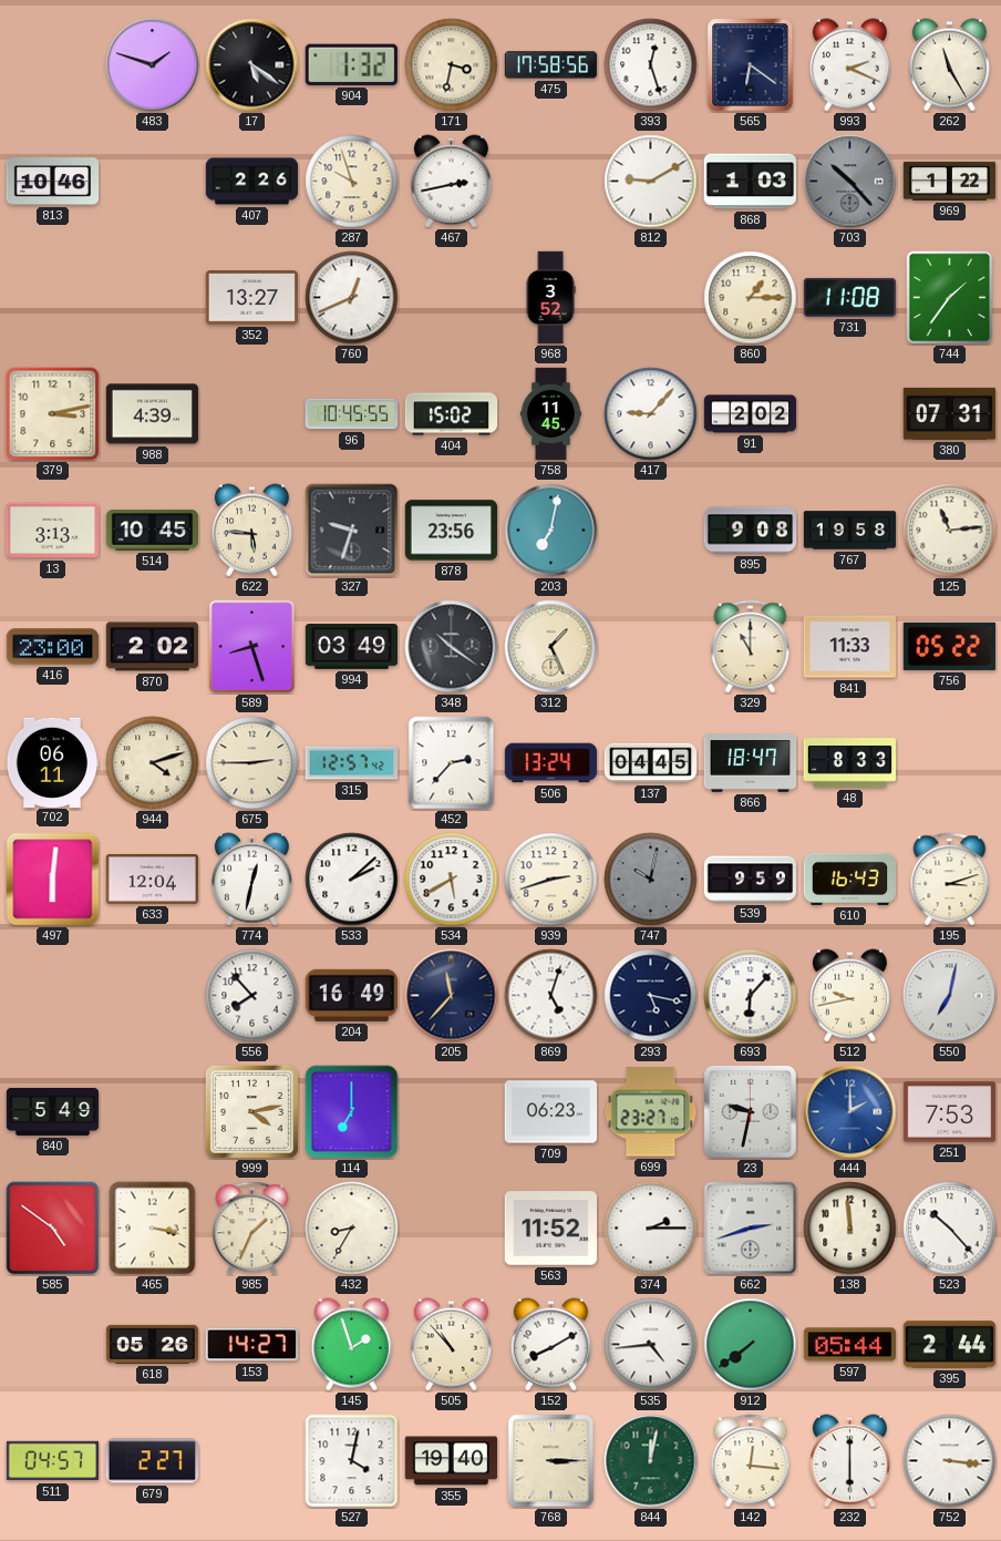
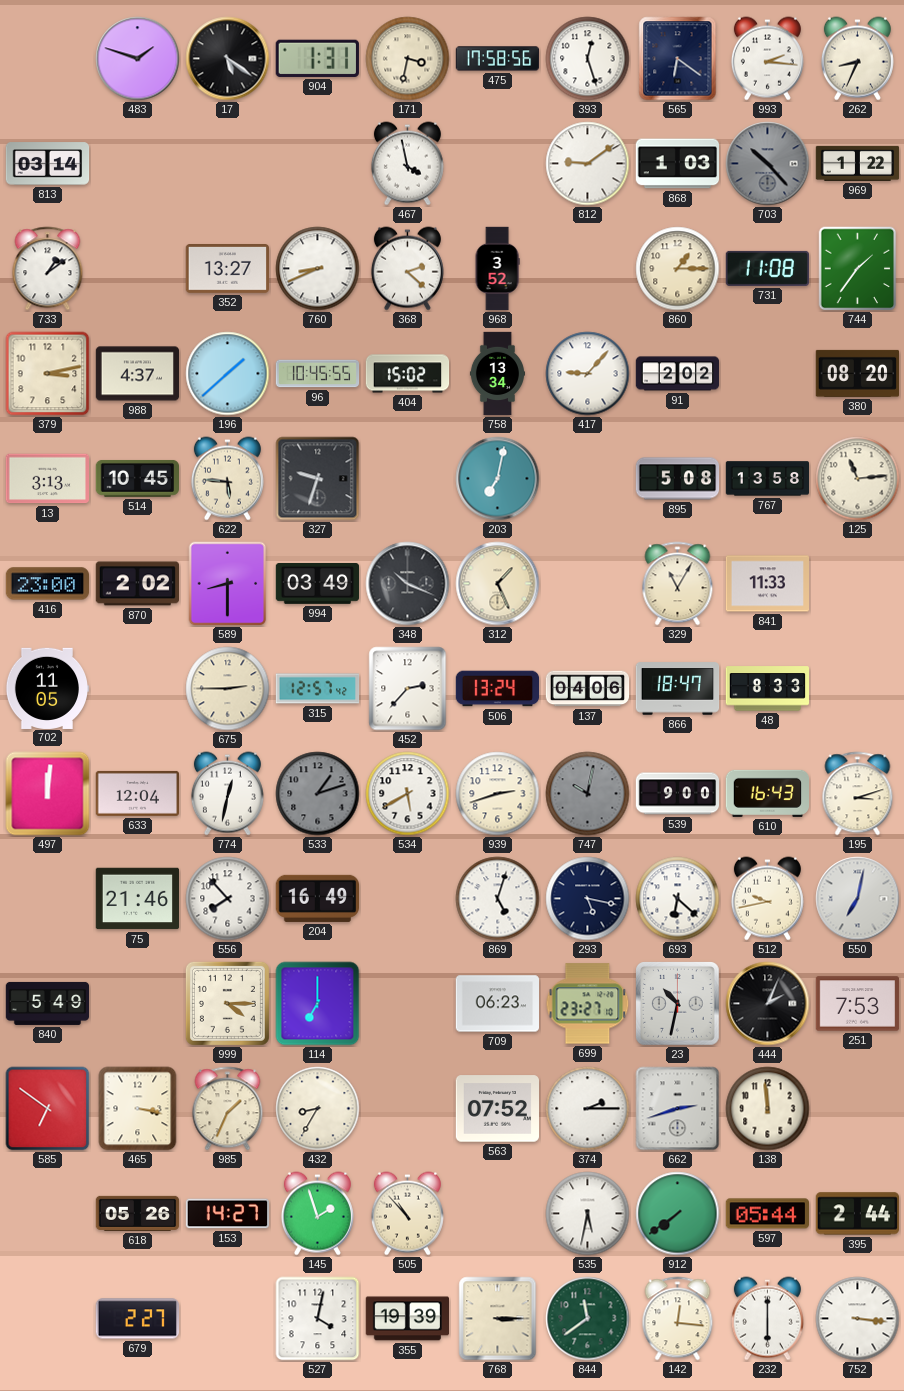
904: 1:32 -> 1:31
993: 2:19 -> 2:16
262: 11:25 -> 8:34
813: 10:46 -> 03:14
407: 2:26 -> none
287: 9:57 -> none
467: 2:43 -> 3:58
812: 9:10 -> 9:09
733: none -> 1:09
760: 12:41 -> 8:41
368: none -> 2:22
988: 4:39 -> 4:37
196: none -> 1:38
758: 11:45 -> 13:34
380: 07:31 -> 08:20
878: 23:56 -> none
895: 9:08 -> 5:08
767: 19:58 -> 13:58
589: 8:27 -> 8:30
348: 10:21 -> 10:19
329: 11:00 -> 11:05
756: 05:22 -> none
702: 06:11 -> 11:05
944: 4:12 -> none
137: 04:45 -> 04:06
497: 6:01 -> 12:01
533: 2:08 -> 1:12
533 dial: white -> grey
539: 9:59 -> 9:00
75: none -> 21:46
205: 11:37 -> none
693: 6:07 -> 6:22
999: 4:13 -> 4:15
23: 9:32 -> 10:32
444: 2:00 -> 2:04
444 dial: blue -> black
585: 4:51 -> 6:51
563: 11:52 -> 07:52
523: 10:23 -> none
152: 8:10 -> none
535: 4:44 -> 5:32
511: 04:57 -> none
355: 19:40 -> 19:39
844: 12:02 -> 11:39
